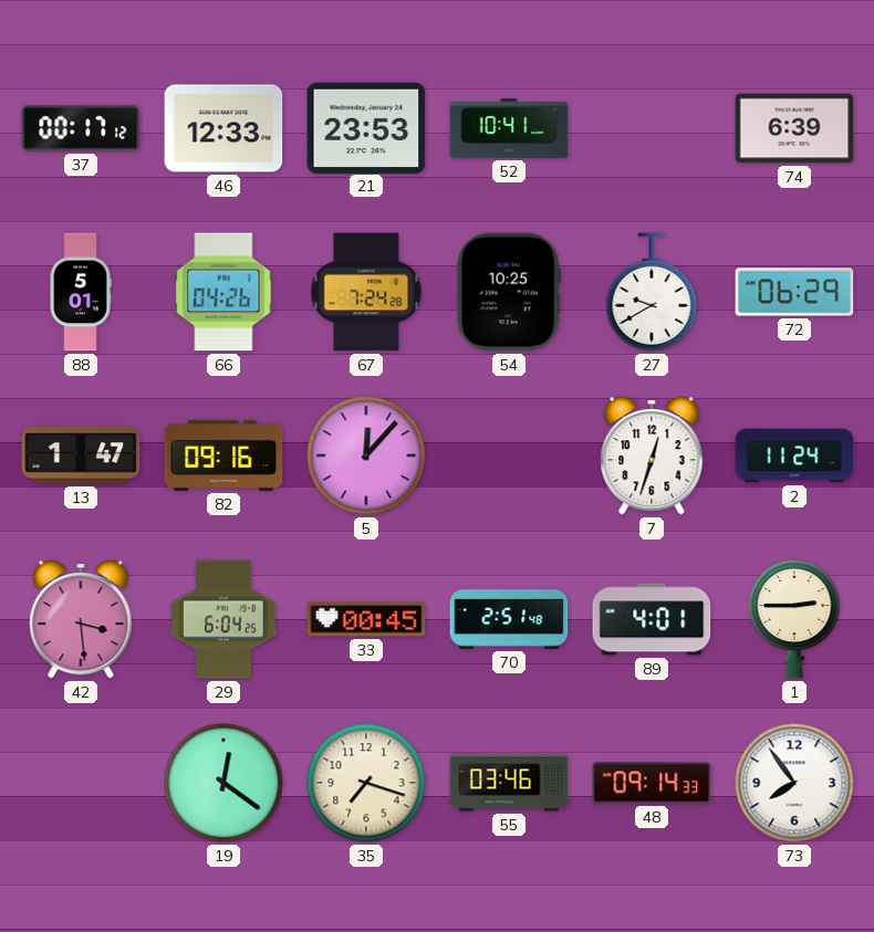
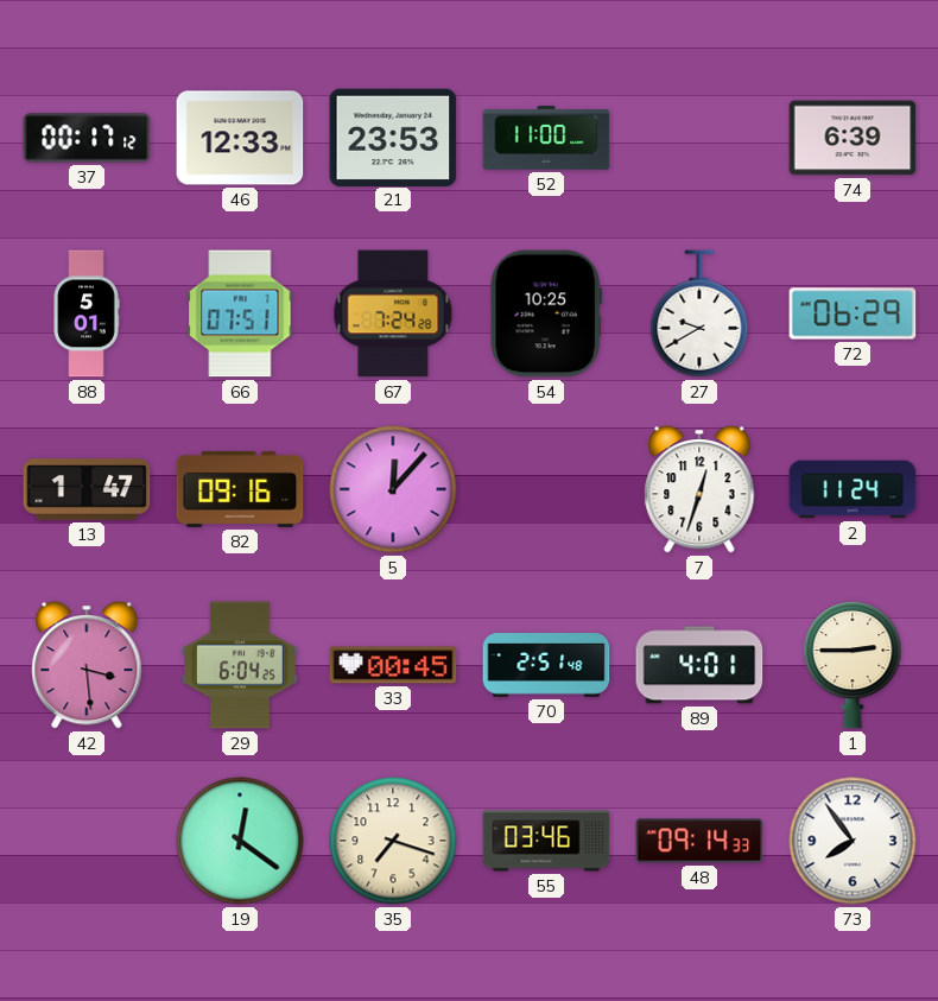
52: 10:41 -> 11:00
66: 04:26 -> 07:51
